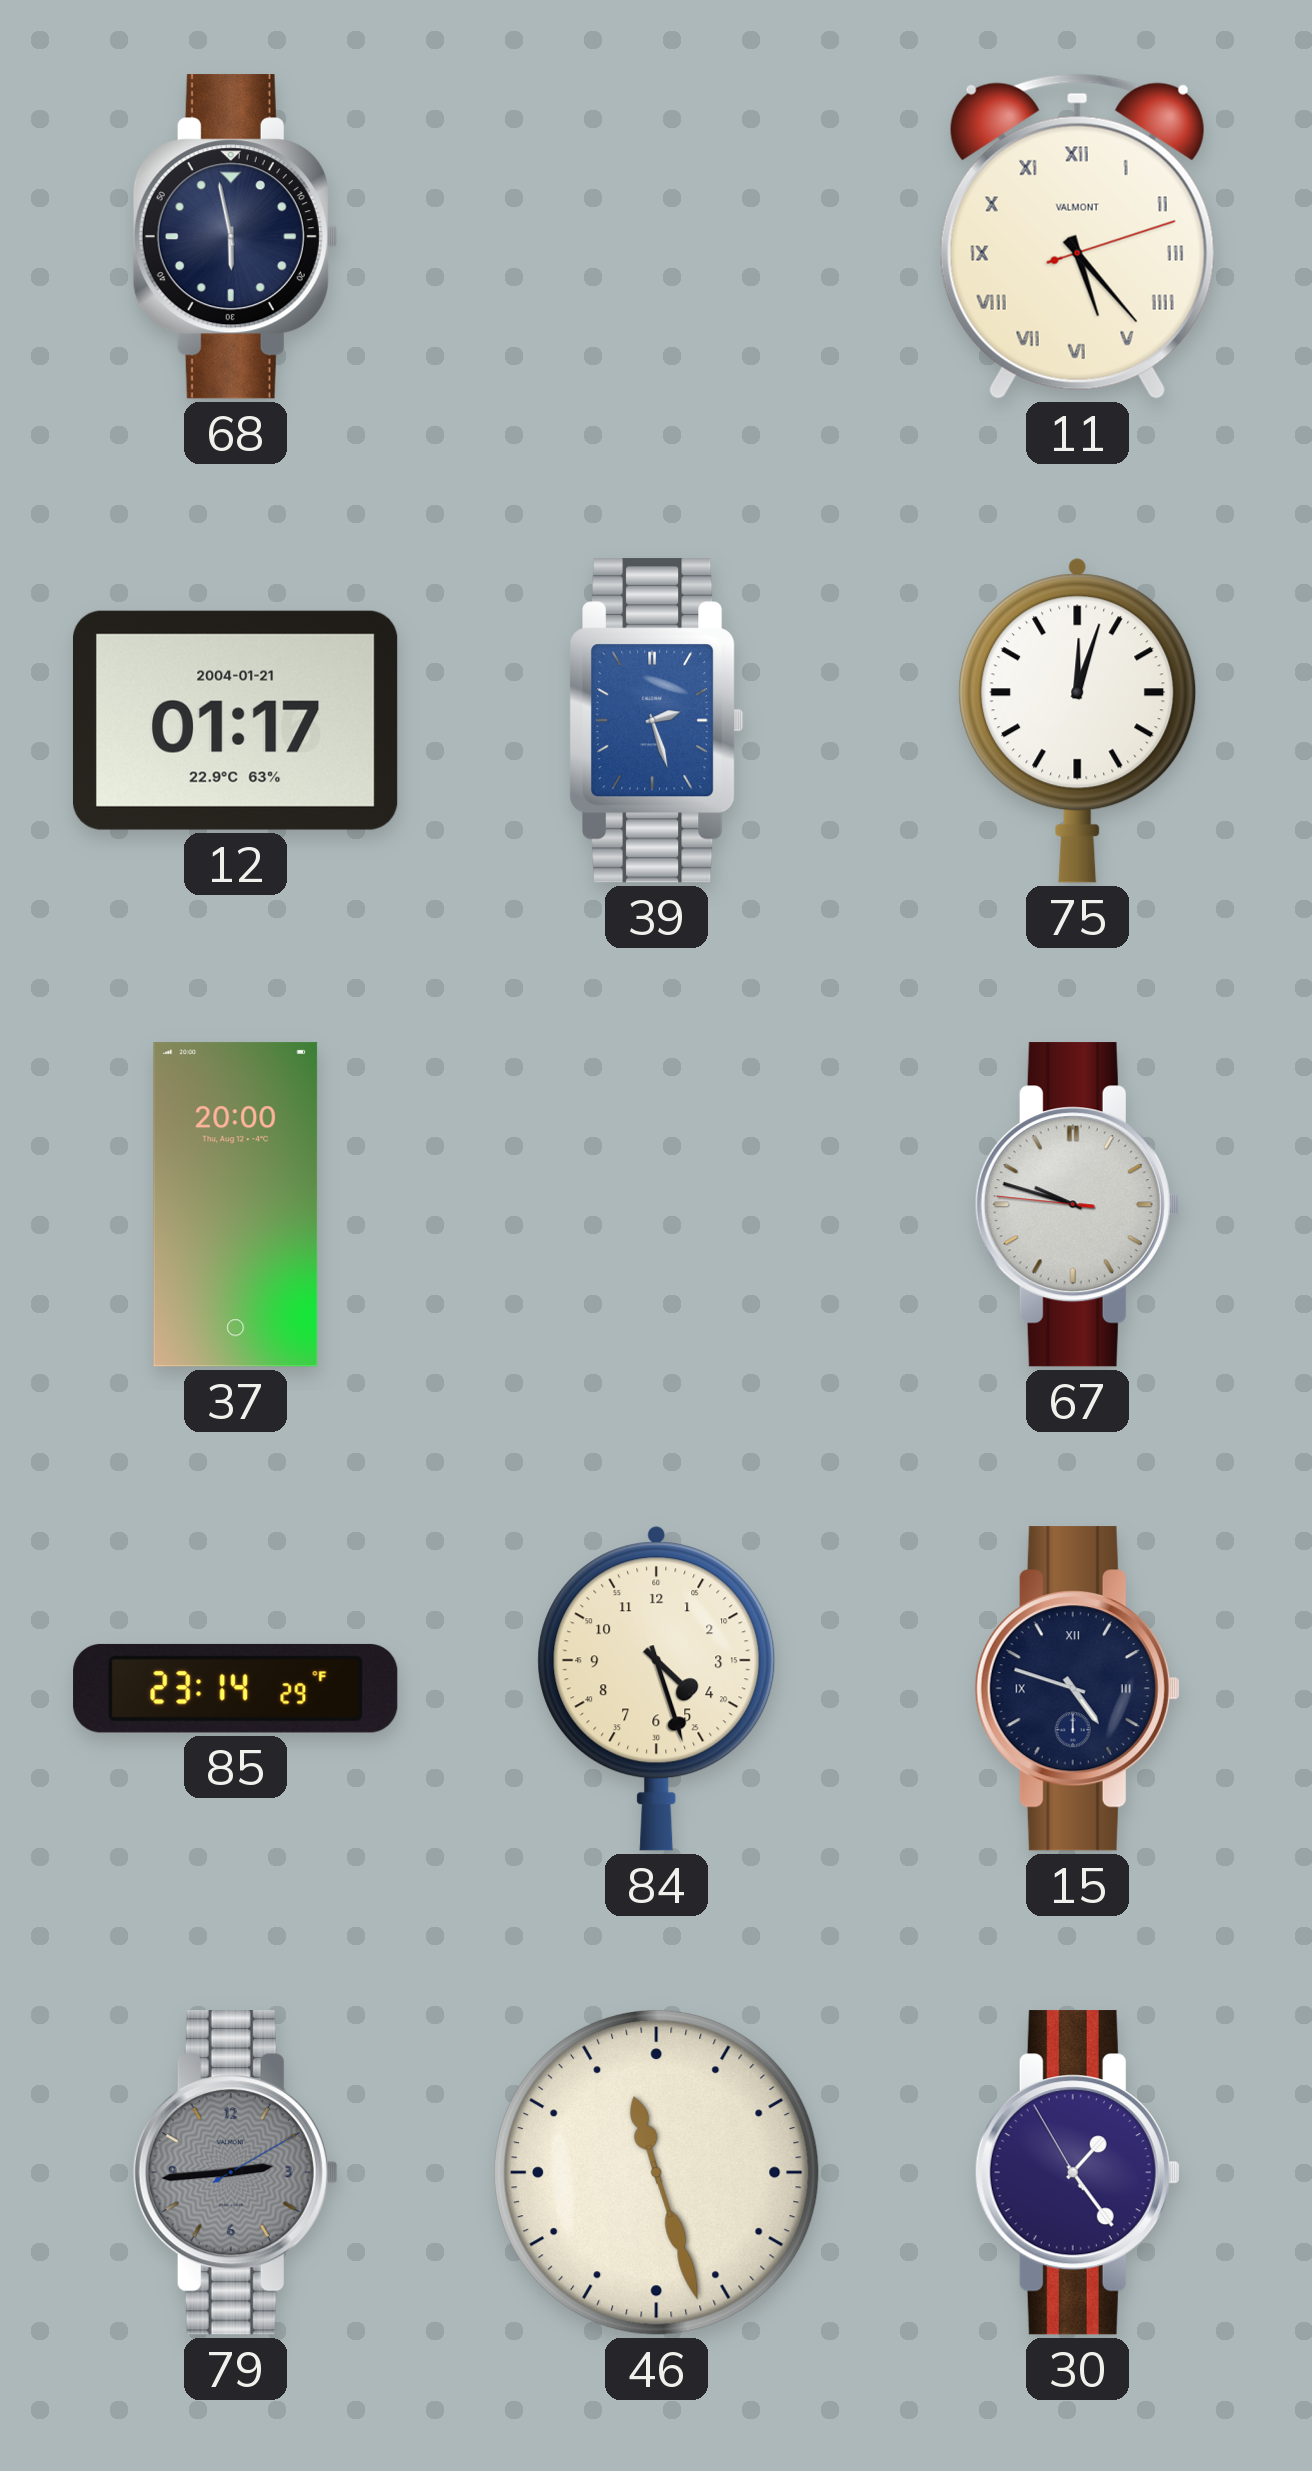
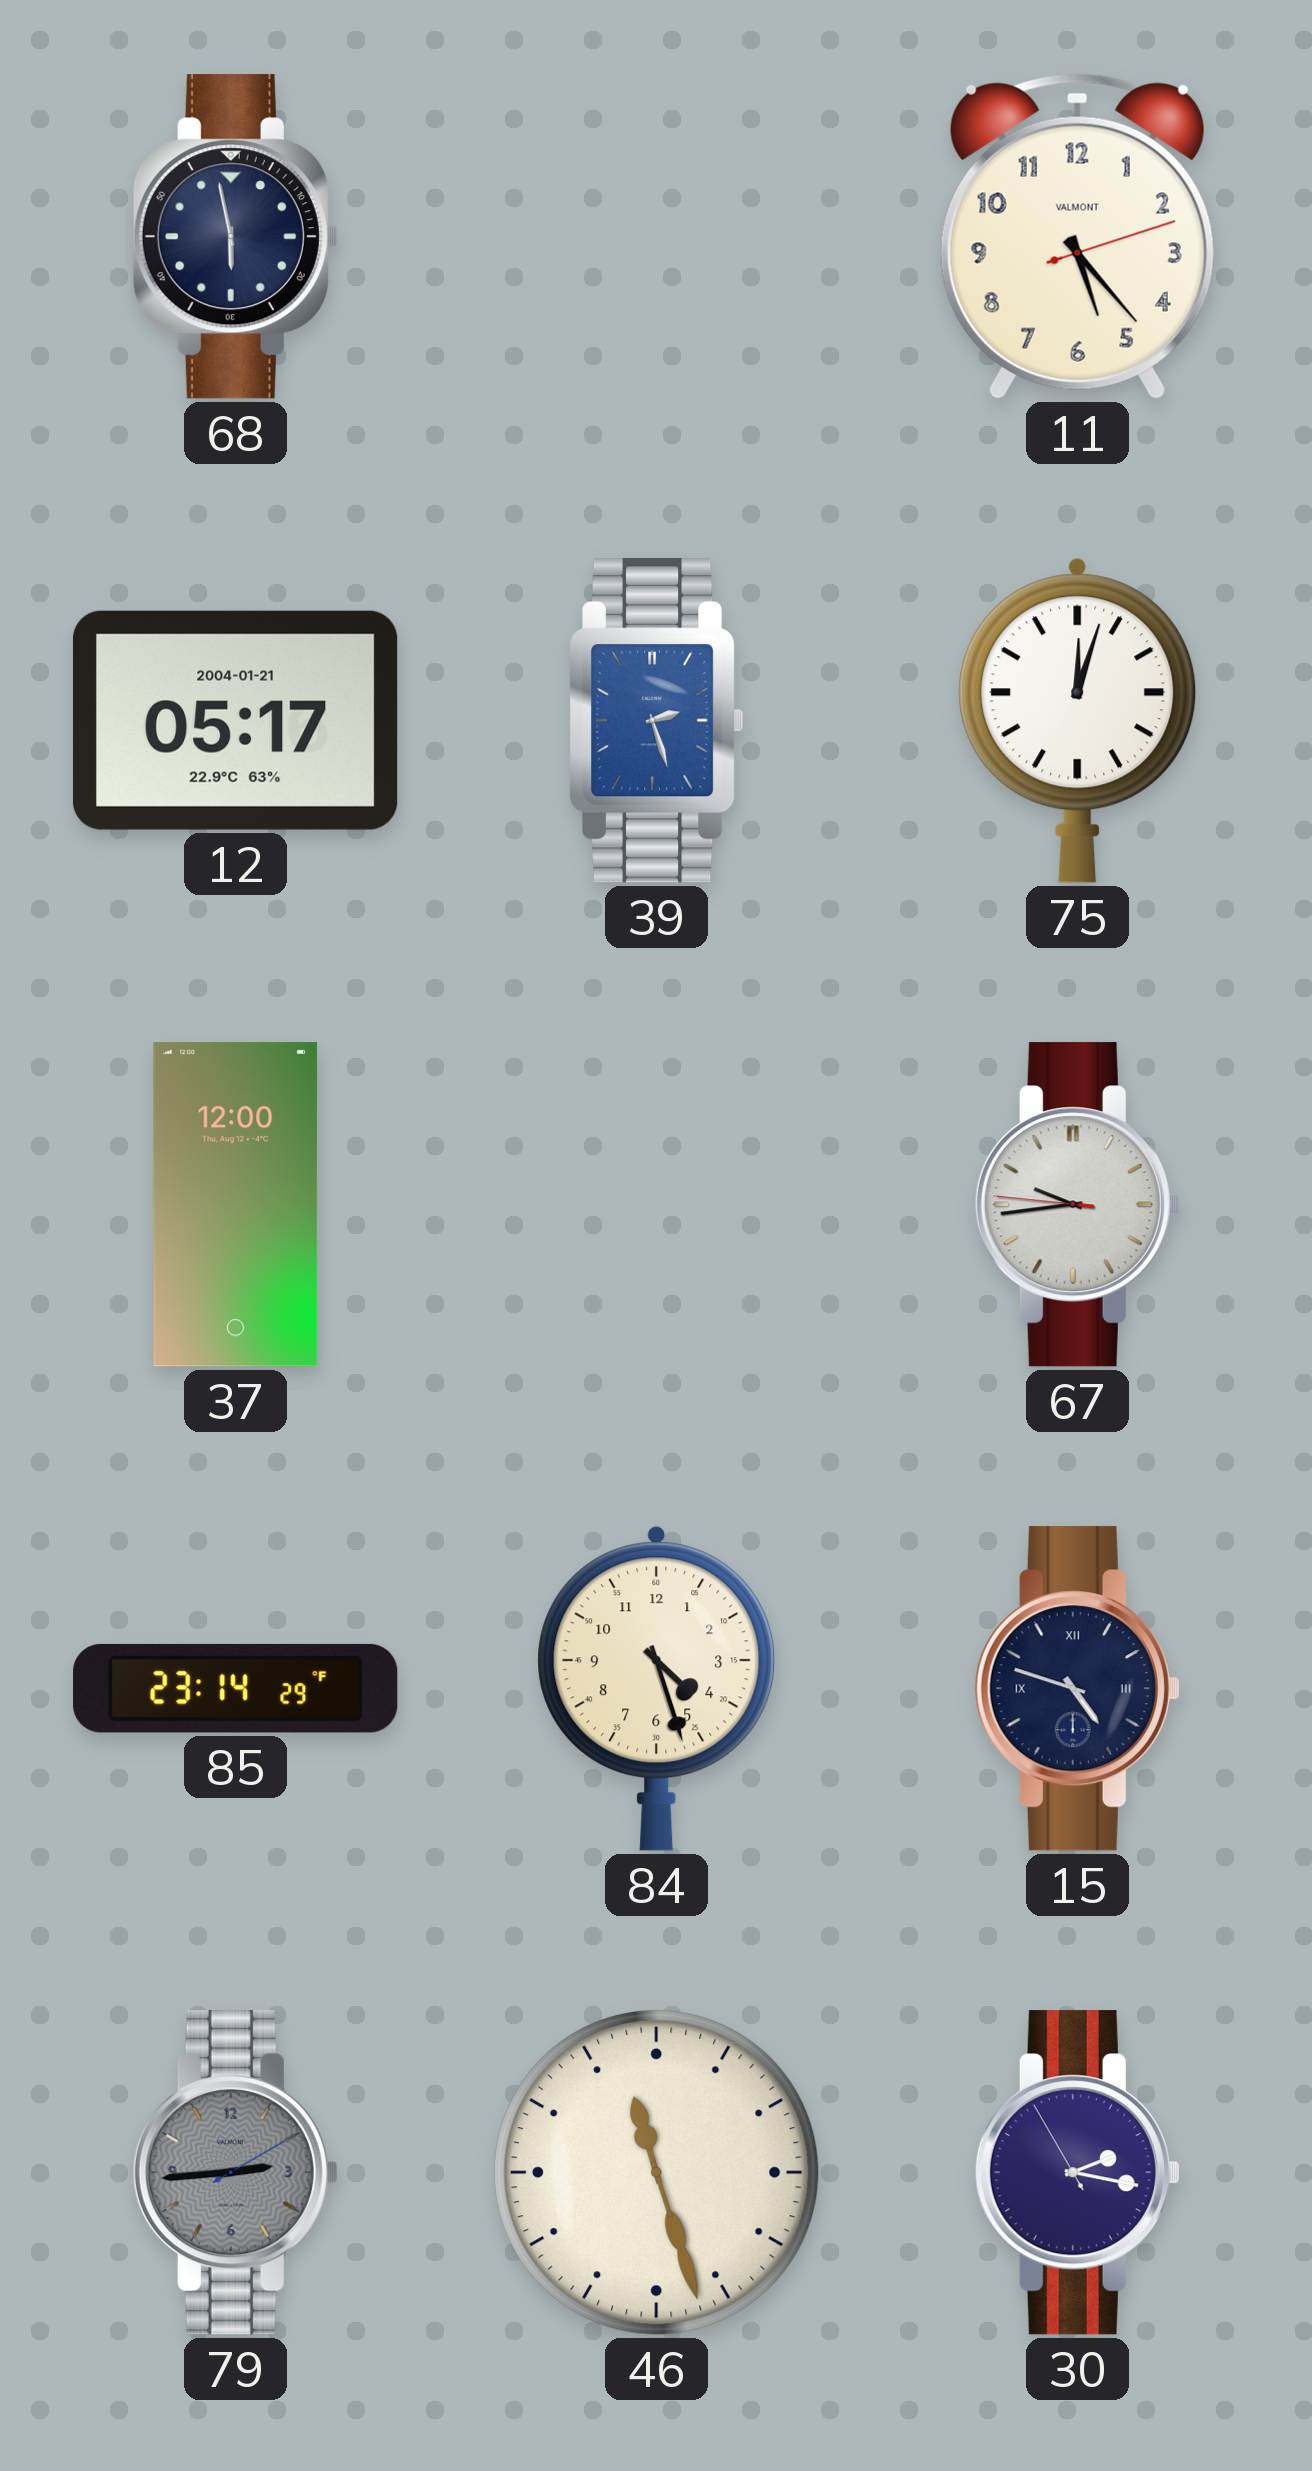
11 numerals: Roman -> Arabic
12: 01:17 -> 05:17
37: 20:00 -> 12:00
67: 9:47 -> 9:43
30: 1:23 -> 2:16
